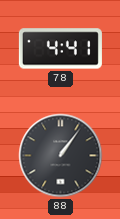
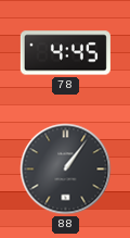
78: 4:41 -> 4:45
